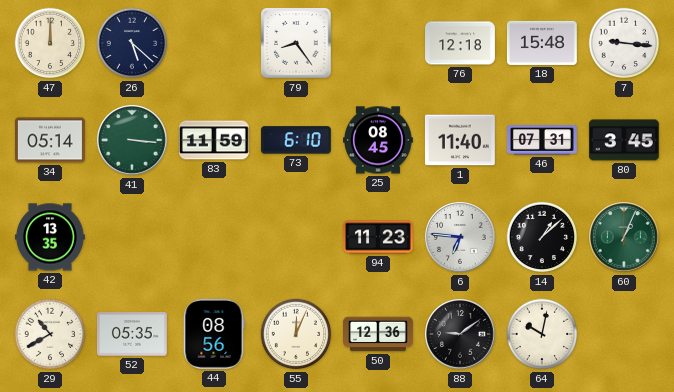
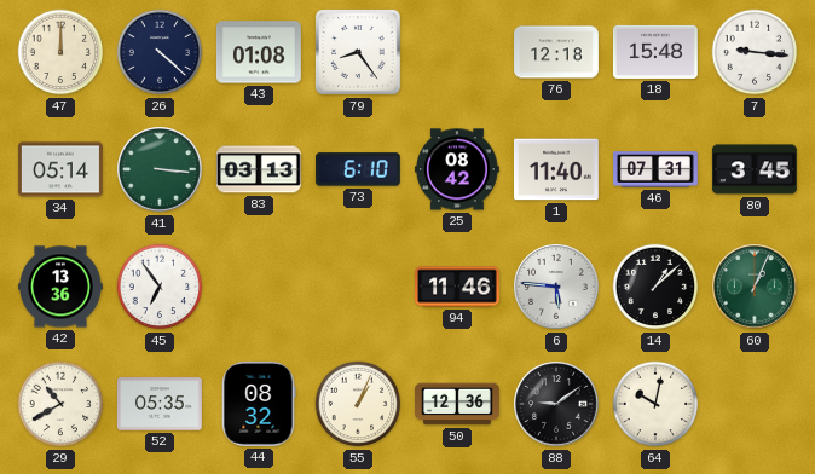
26: 5:22 -> 4:22
43: none -> 01:08
83: 11:59 -> 03:13
25: 08:45 -> 08:42
42: 13:35 -> 13:36
45: none -> 6:54
94: 11:23 -> 11:46
6: 6:46 -> 5:46
44: 08:56 -> 08:32
55: 12:04 -> 1:04
